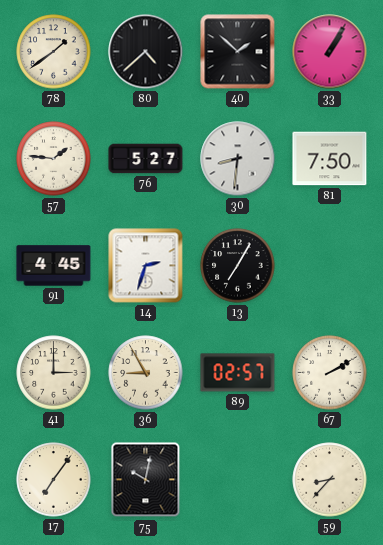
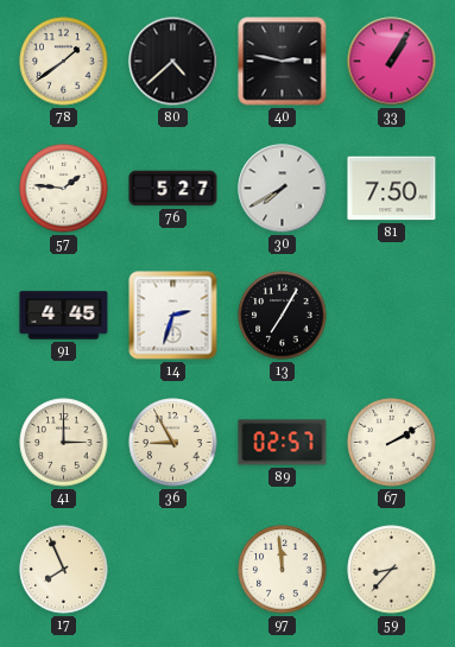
40: 1:52 -> 2:47
30: 8:31 -> 7:40
17: 7:06 -> 7:56
75: 10:02 -> none
97: none -> 11:59
